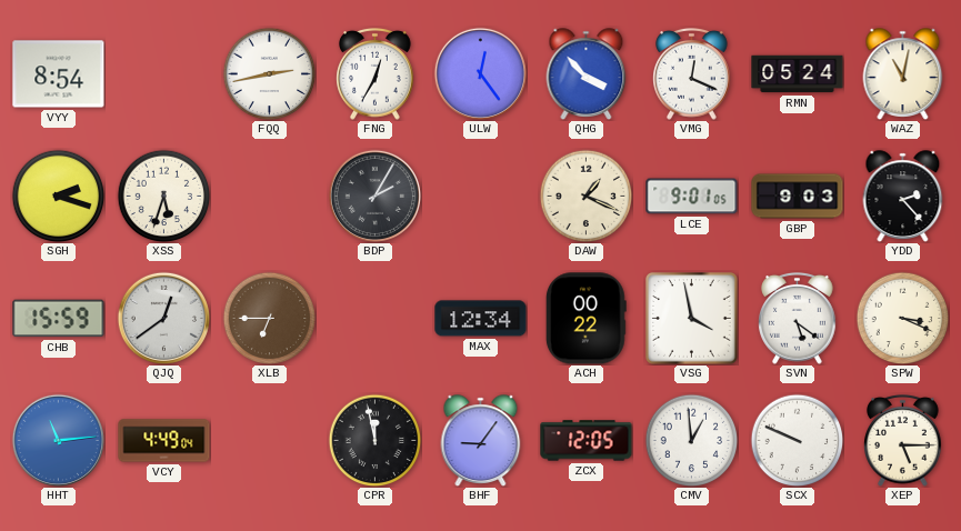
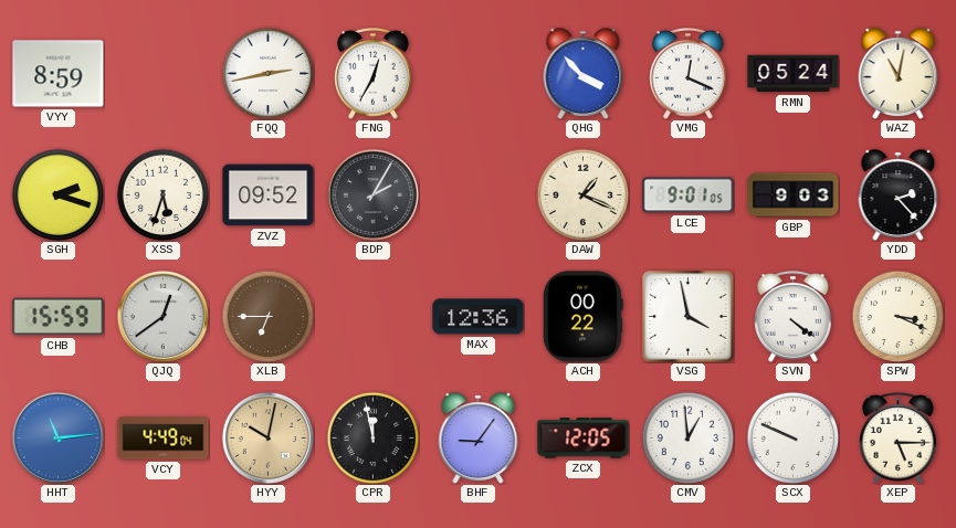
VYY: 8:54 -> 8:59
ULW: 12:24 -> none
ZVZ: none -> 09:52
MAX: 12:34 -> 12:36
SVN: 5:21 -> 4:21
HYY: none -> 10:02
